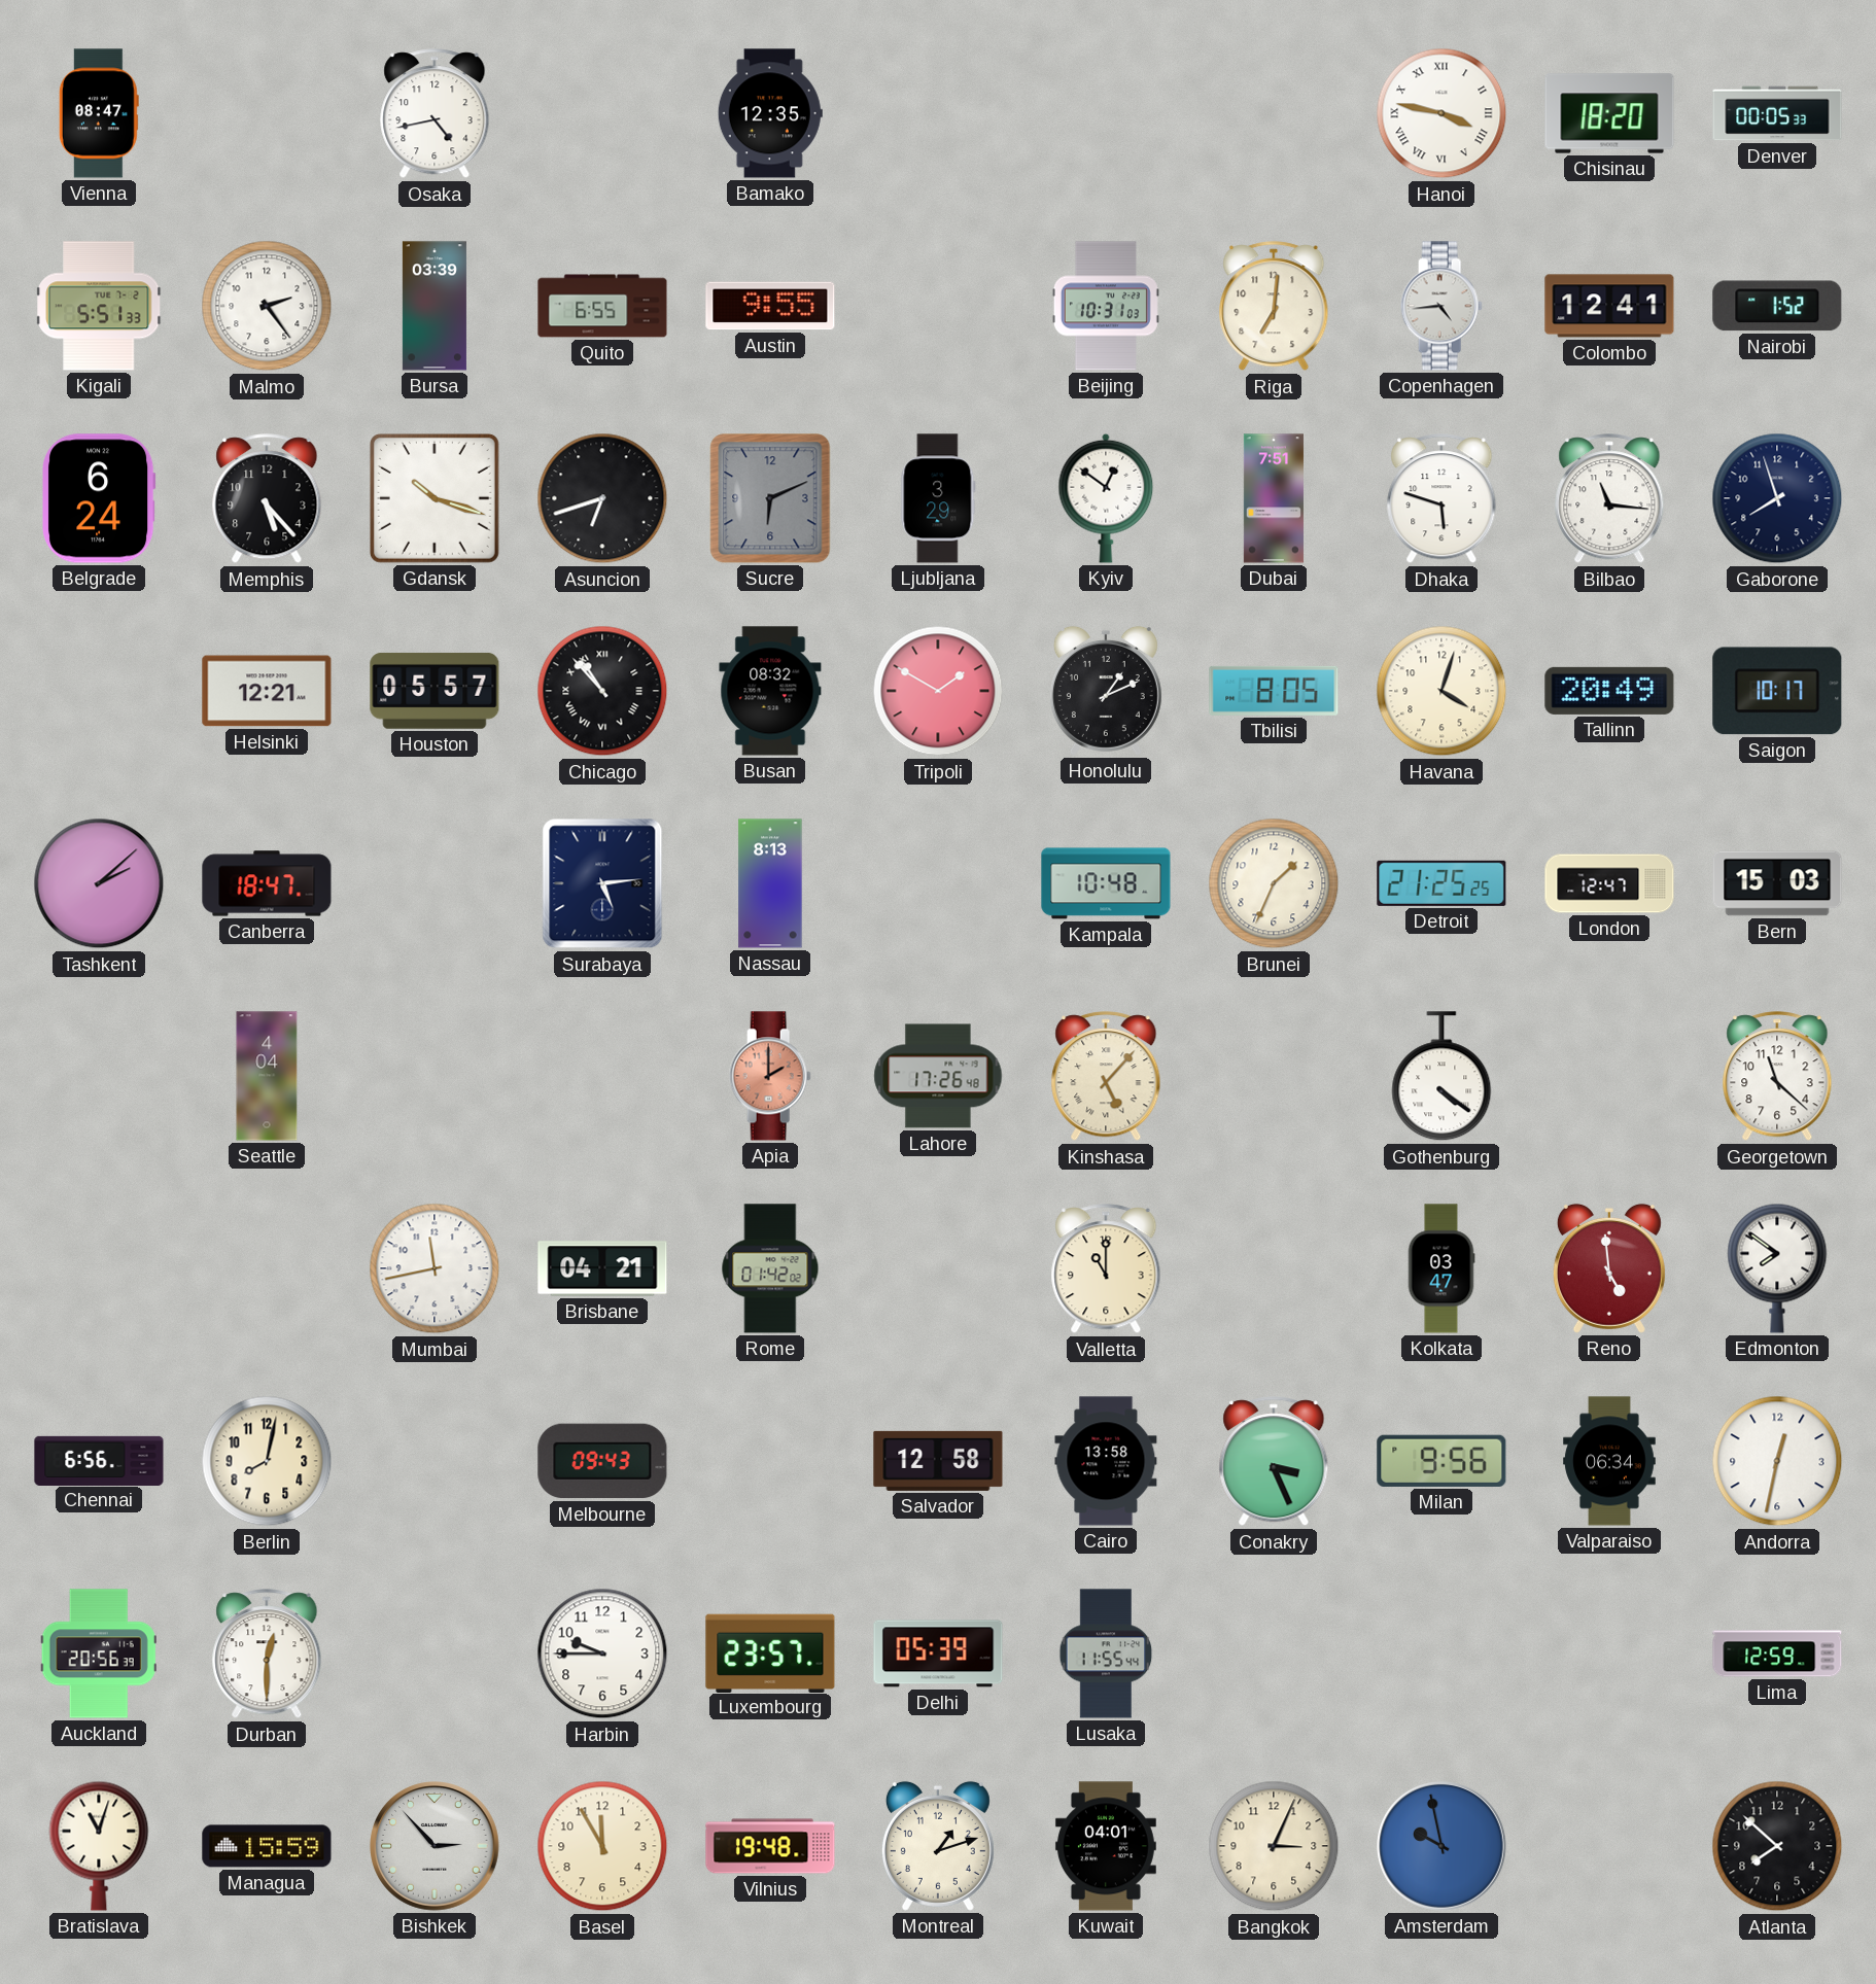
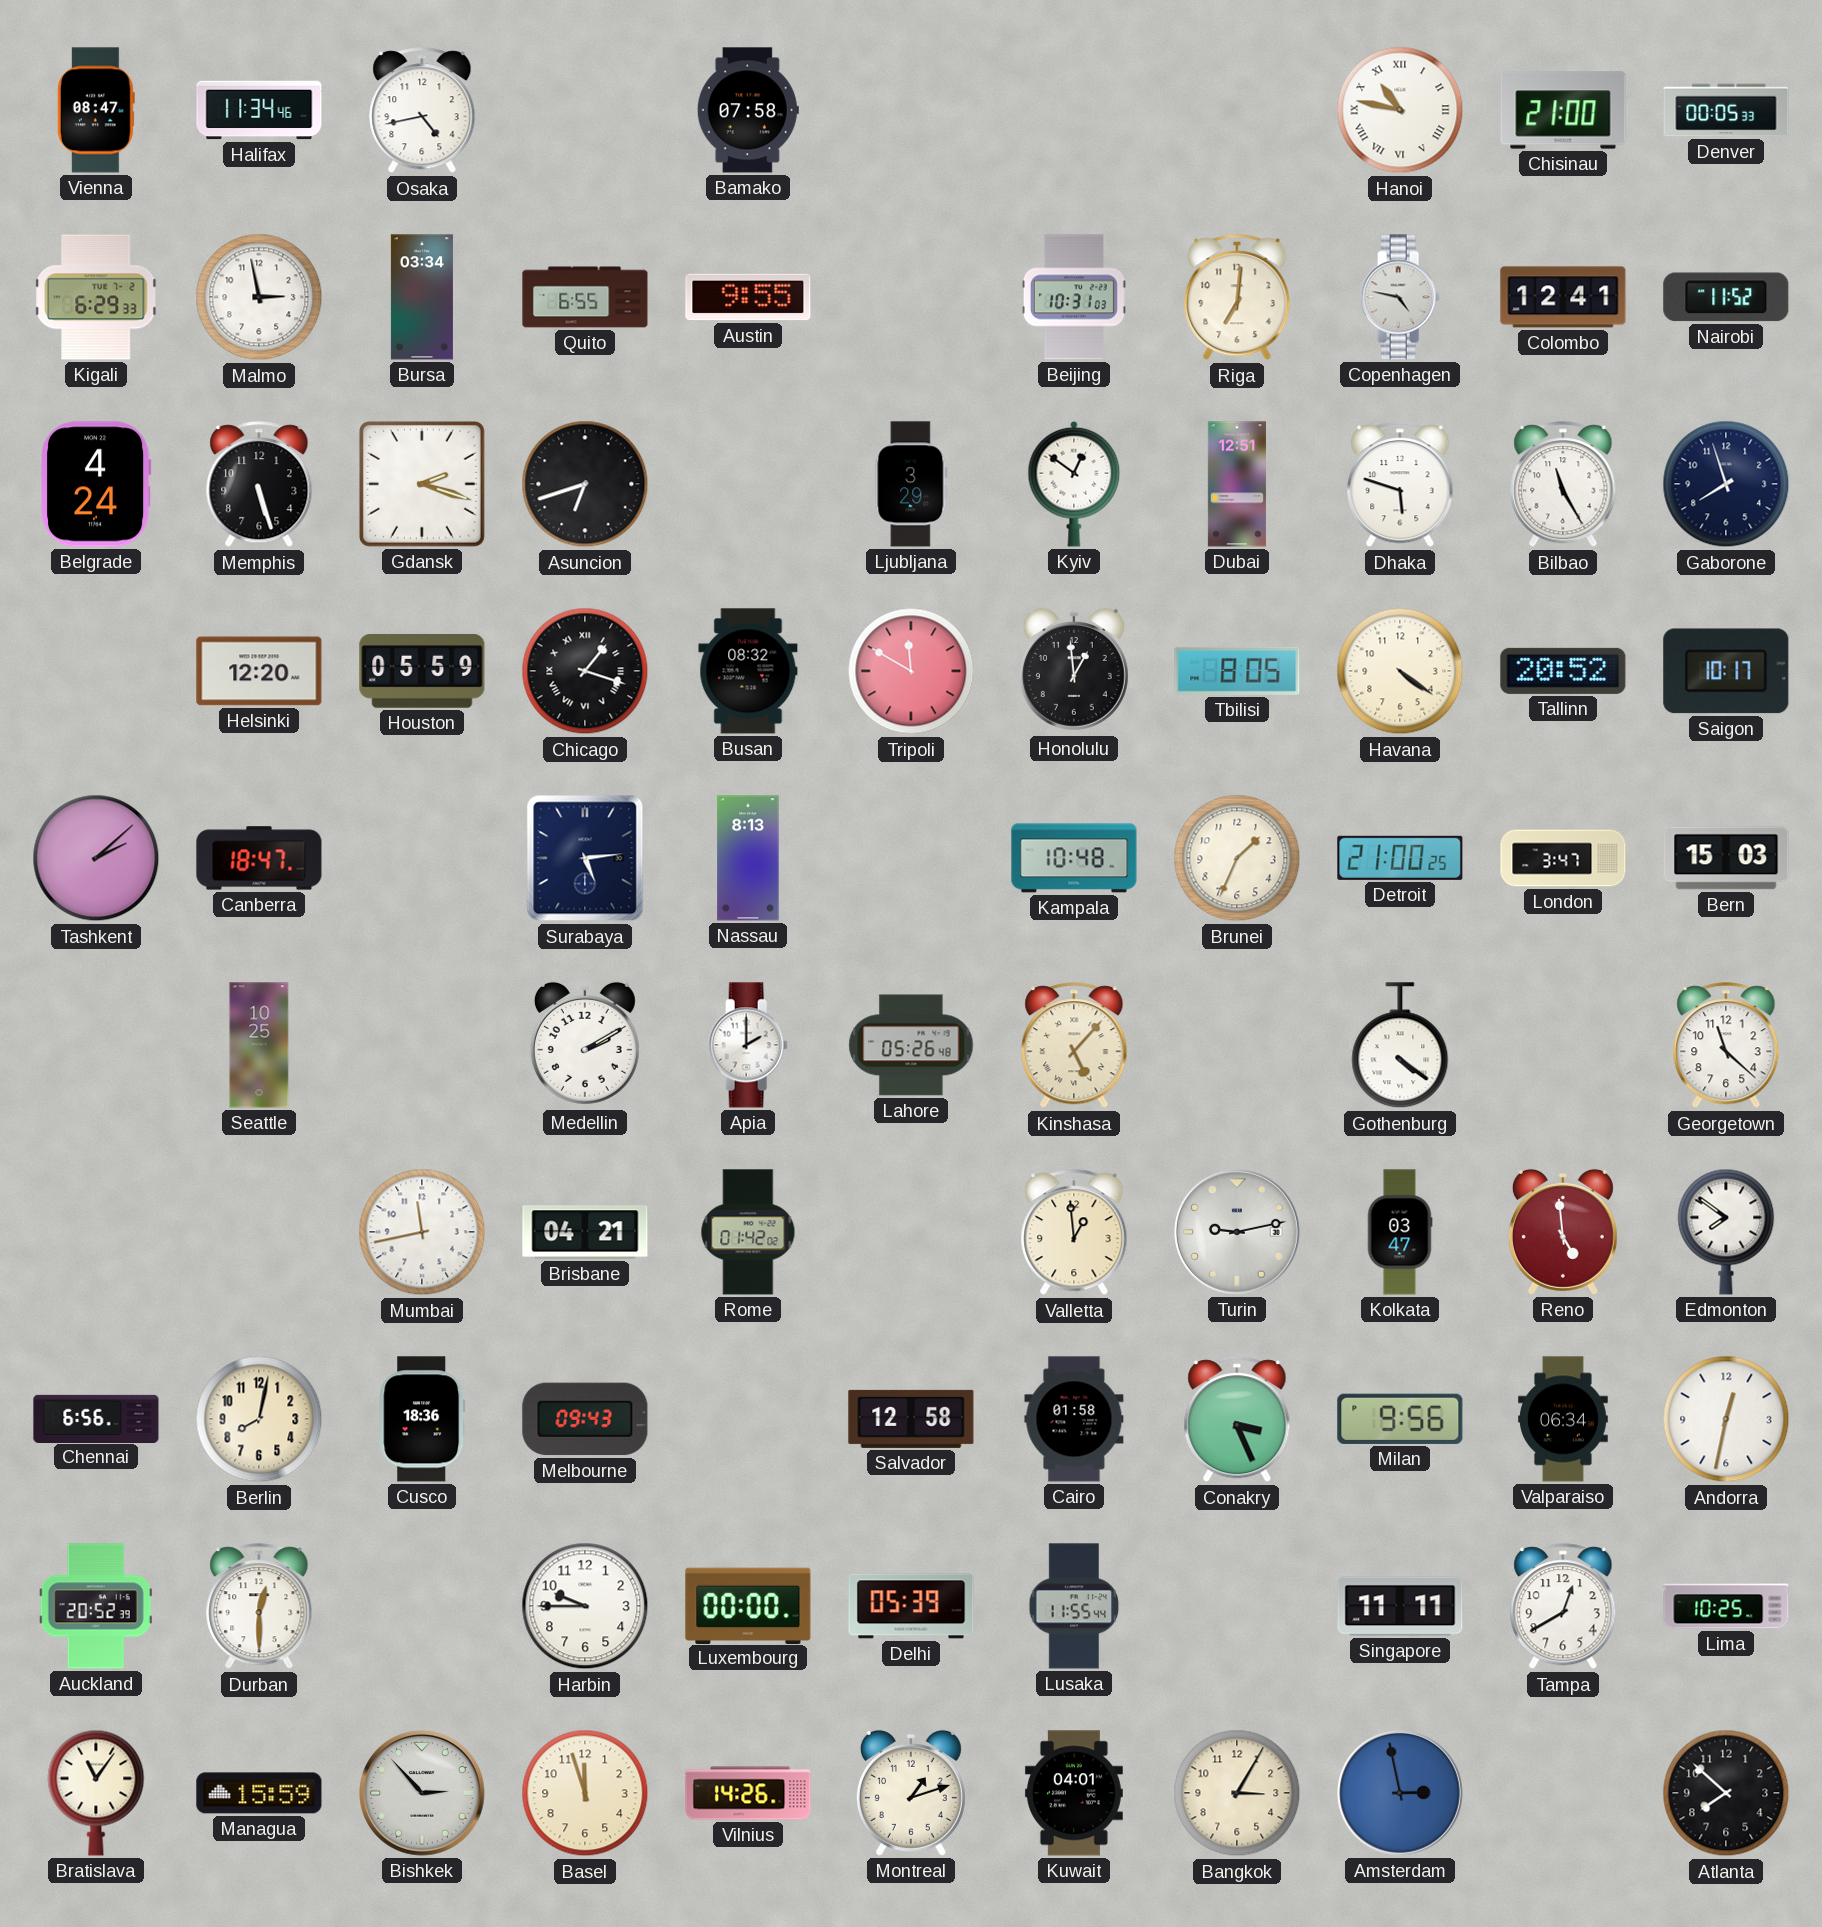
Halifax: none -> 11:34
Bamako: 12:35 -> 07:58
Hanoi: 3:47 -> 10:47
Chisinau: 18:20 -> 21:00
Kigali: 5:51 -> 6:29
Malmo: 2:24 -> 2:58
Bursa: 03:39 -> 03:34
Copenhagen: 4:44 -> 4:47
Nairobi: 1:52 -> 11:52
Belgrade: 6:24 -> 4:24
Memphis: 5:23 -> 5:27
Gdansk: 10:18 -> 2:18
Sucre: 6:11 -> none
Dubai: 7:51 -> 12:51
Bilbao: 11:16 -> 11:25
Helsinki: 12:21 -> 12:20
Houston: 05:57 -> 05:59
Chicago: 10:53 -> 1:18
Tripoli: 1:50 -> 11:50
Honolulu: 1:11 -> 12:59
Havana: 4:03 -> 4:21
Tallinn: 20:49 -> 20:52
Detroit: 21:25 -> 21:00
London: 12:47 -> 3:47
Seattle: 4:04 -> 10:25
Medellin: none -> 2:10
Apia dial: salmon -> white
Lahore: 17:26 -> 05:26
Valletta: 11:00 -> 12:59
Turin: none -> 9:13
Cusco: none -> 18:36
Cairo: 13:58 -> 01:58
Auckland: 20:56 -> 20:52
Luxembourg: 23:57 -> 00:00
Singapore: none -> 11:11
Tampa: none -> 12:40
Lima: 12:59 -> 10:25
Bratislava: 11:03 -> 11:06
Basel: 11:55 -> 11:57
Vilnius: 19:48 -> 14:26
Bangkok: 3:04 -> 3:05
Amsterdam: 9:58 -> 2:58
